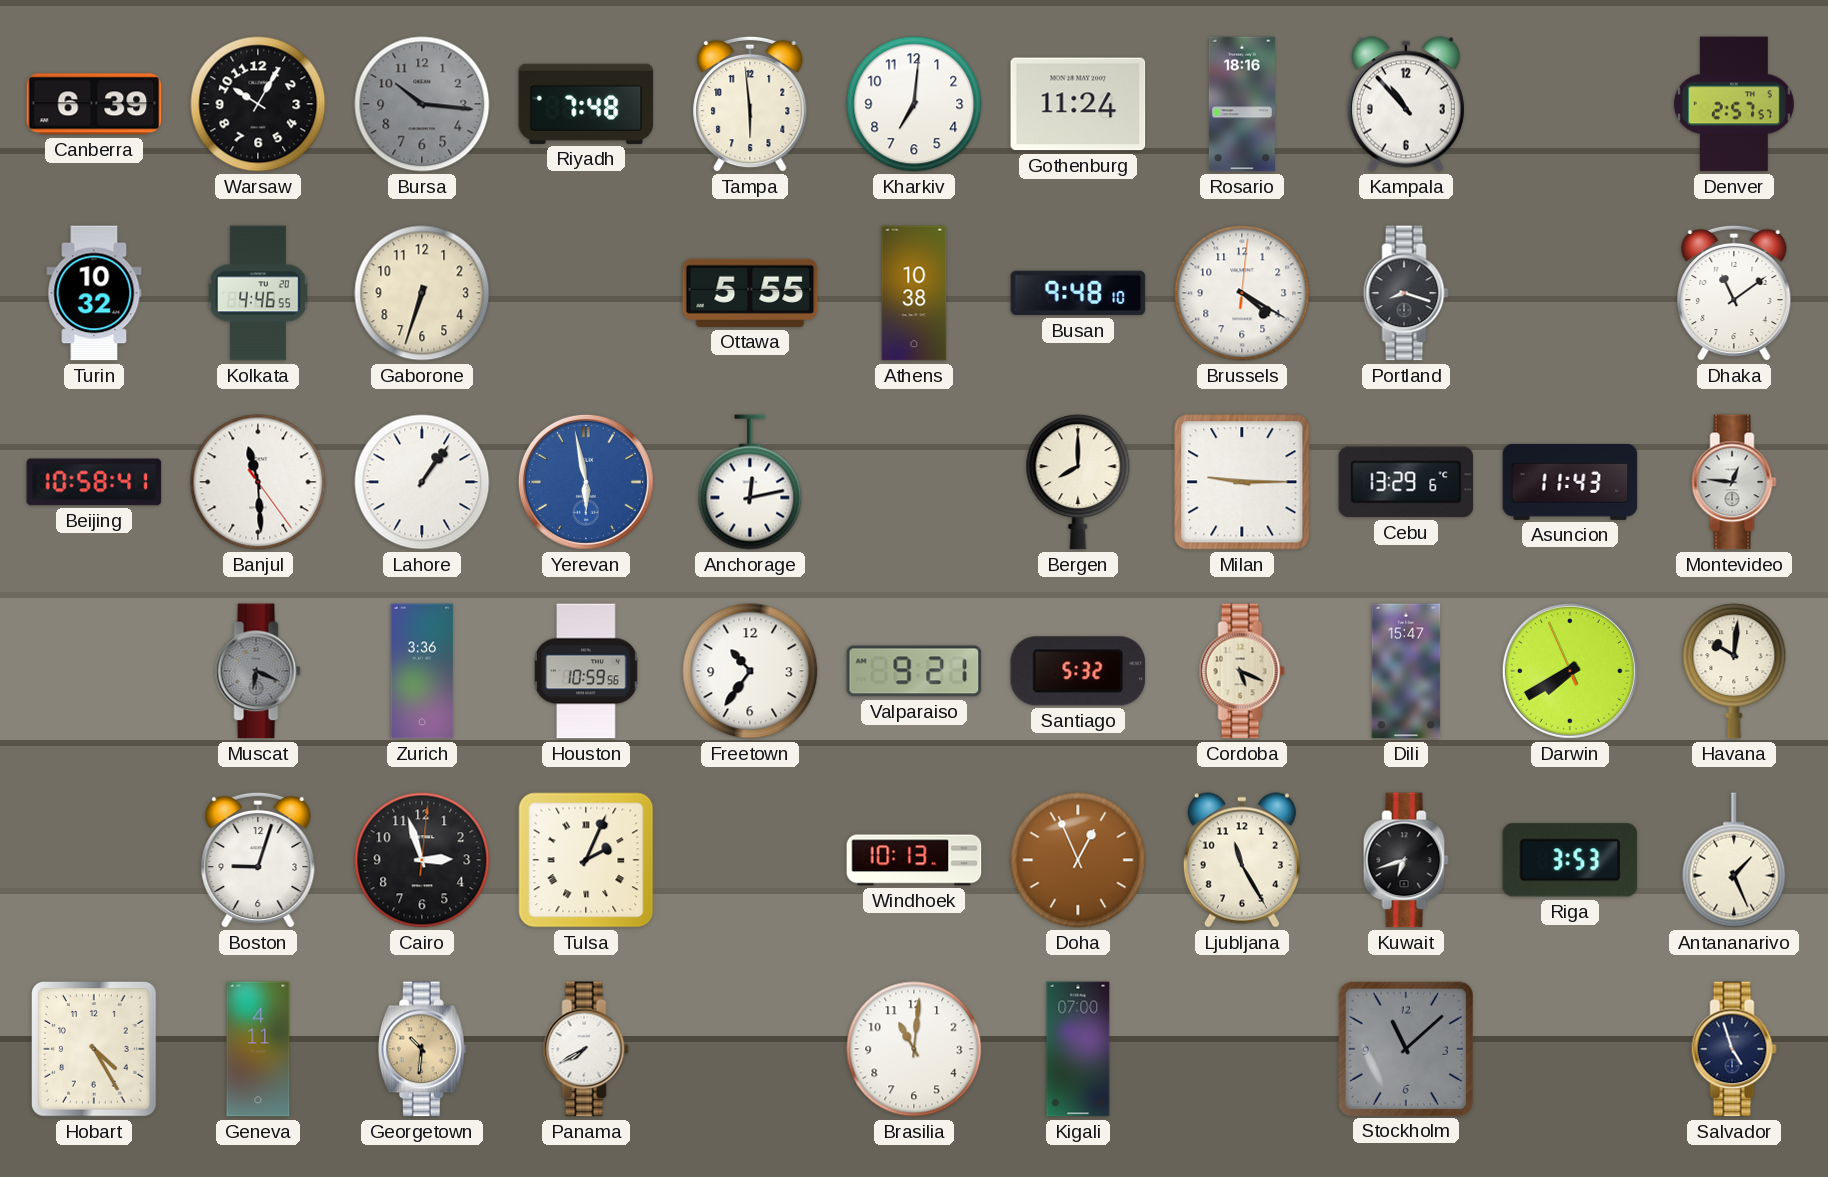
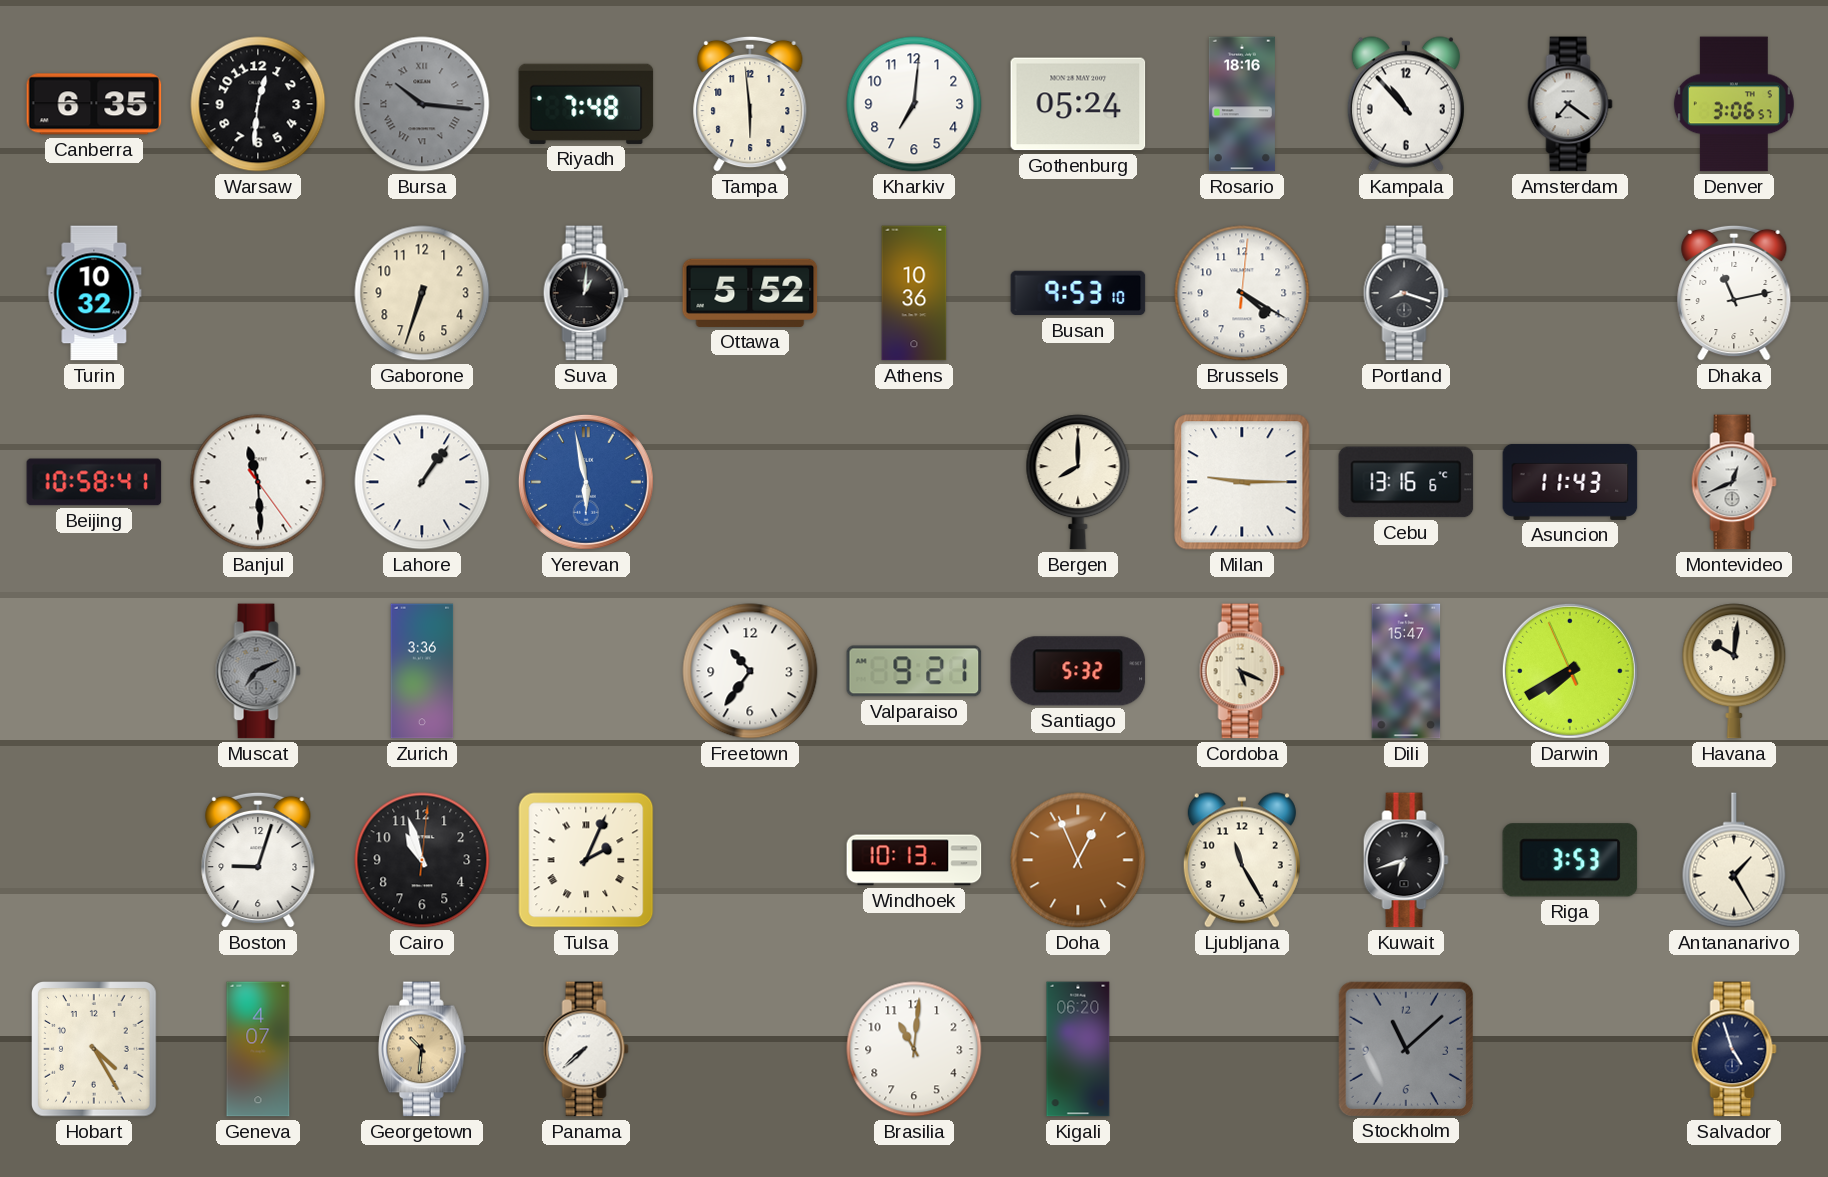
Canberra: 6:39 -> 6:35
Warsaw: 10:05 -> 12:31
Bursa numerals: Arabic -> Roman
Gothenburg: 11:24 -> 05:24
Amsterdam: none -> 7:21
Denver: 2:57 -> 3:06
Kolkata: 4:46 -> none
Suva: none -> 1:01
Ottawa: 5:55 -> 5:52
Athens: 10:38 -> 10:36
Busan: 9:48 -> 9:53
Dhaka: 11:09 -> 11:13
Anchorage: 12:13 -> none
Cebu: 13:29 -> 13:16
Montevideo: 12:46 -> 12:41
Muscat: 6:19 -> 7:11
Houston: 10:59 -> none
Cairo: 2:57 -> 10:57
Antananarivo: 1:26 -> 1:25
Geneva: 4:11 -> 4:07
Panama: 7:40 -> 7:38
Kigali: 07:00 -> 06:20
